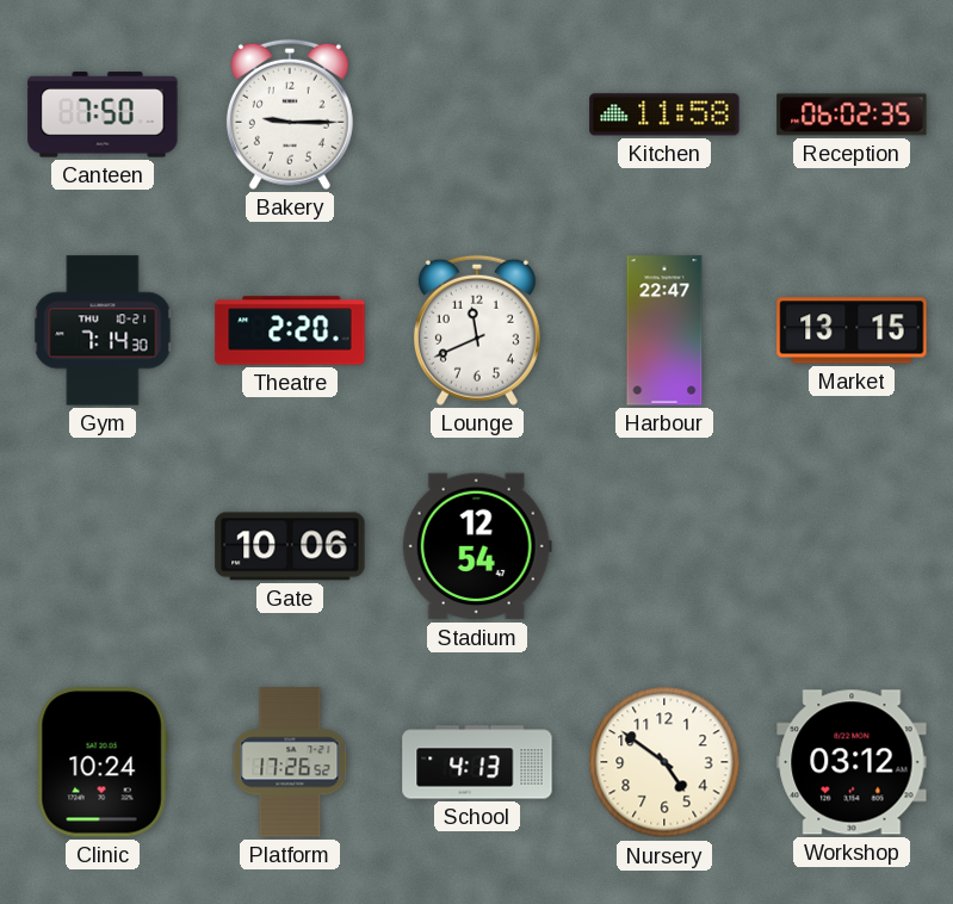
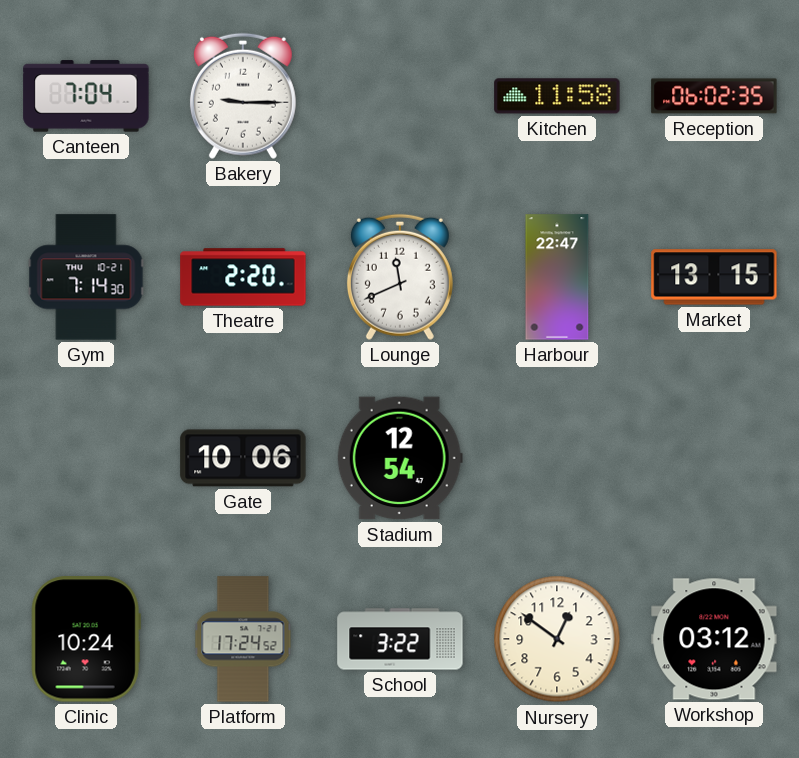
Canteen: 7:50 -> 7:04
Platform: 17:26 -> 17:24
School: 4:13 -> 3:22
Nursery: 4:51 -> 12:51
